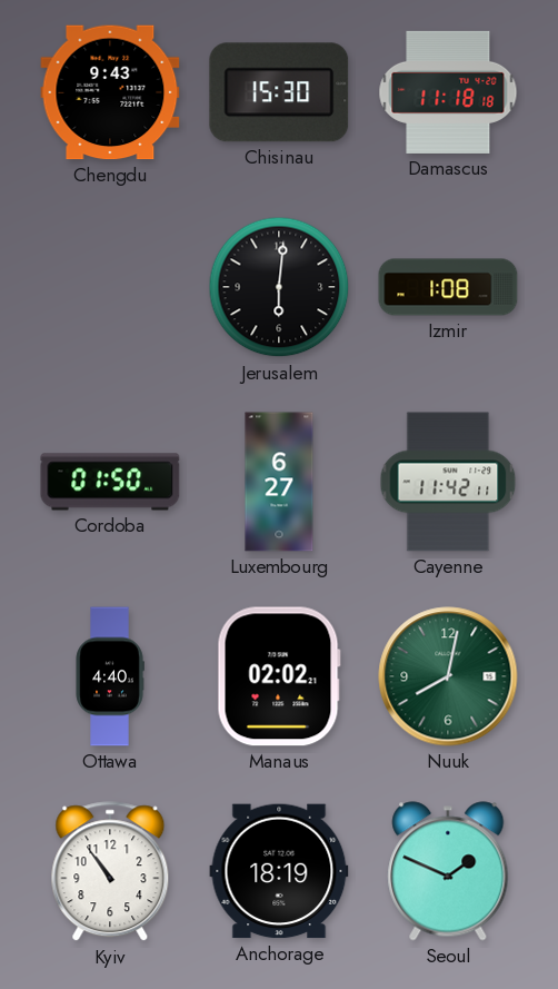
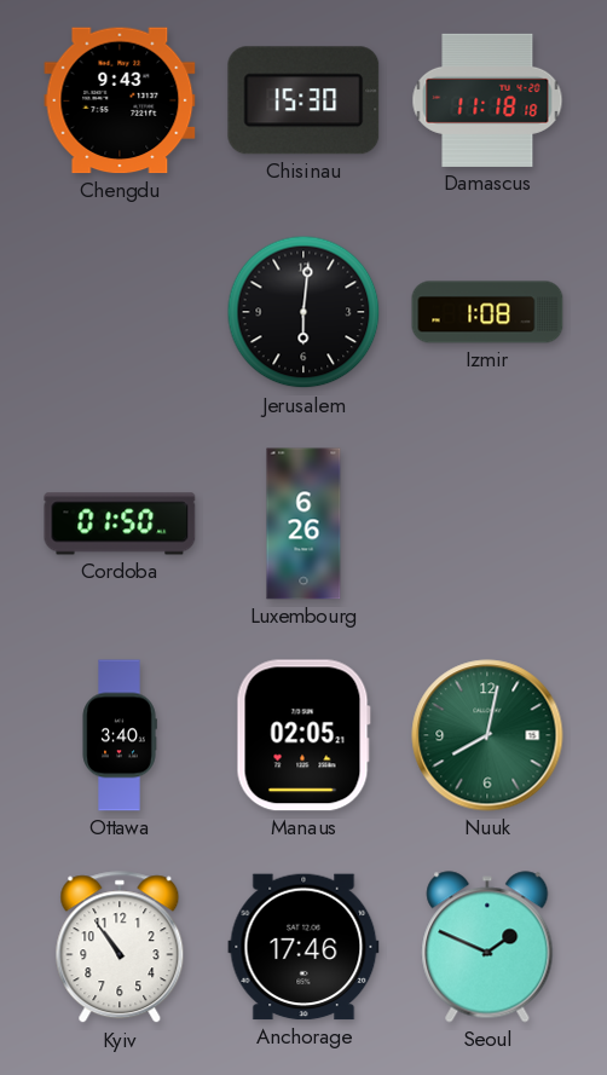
Luxembourg: 6:27 -> 6:26
Cayenne: 11:42 -> none
Ottawa: 4:40 -> 3:40
Manaus: 02:02 -> 02:05
Anchorage: 18:19 -> 17:46
